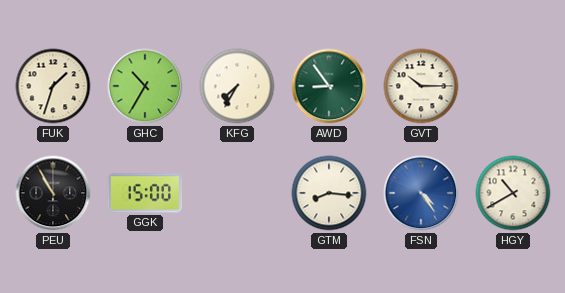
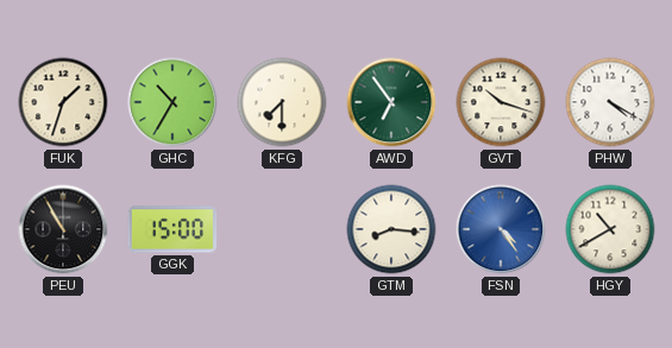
KFG: 7:35 -> 7:30
AWD: 8:54 -> 6:54
GVT: 10:15 -> 10:18
PHW: none -> 4:20
